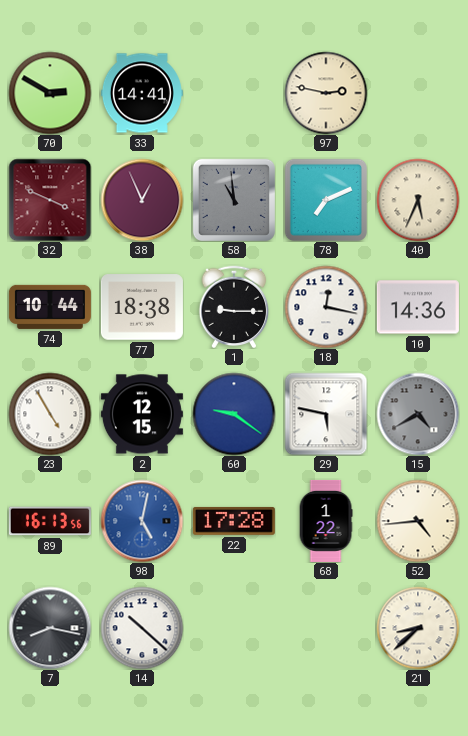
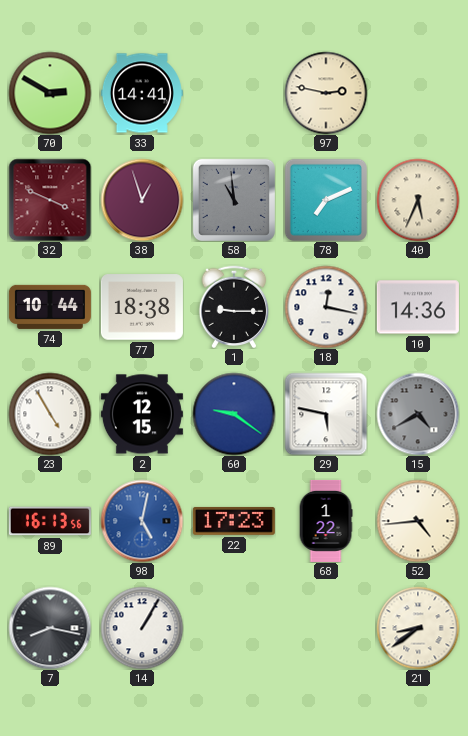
38: 12:56 -> 12:57
22: 17:28 -> 17:23
14: 10:22 -> 1:05
21: 8:38 -> 8:39
